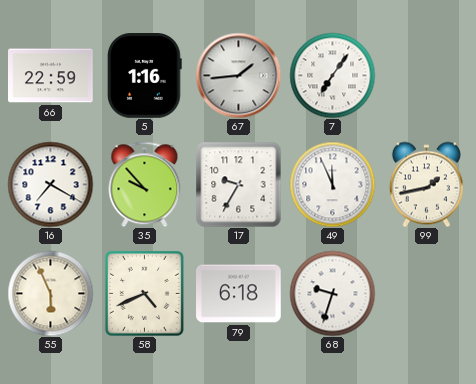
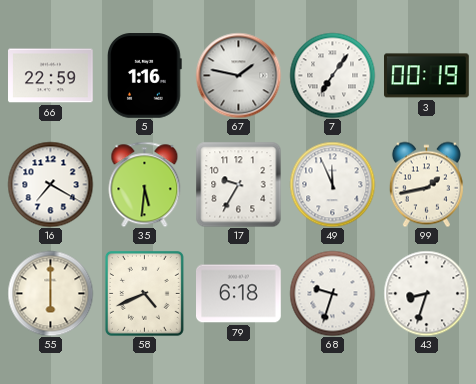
67: 1:44 -> 1:47
3: none -> 00:19
35: 9:53 -> 5:31
55: 5:56 -> 6:00
43: none -> 8:33
